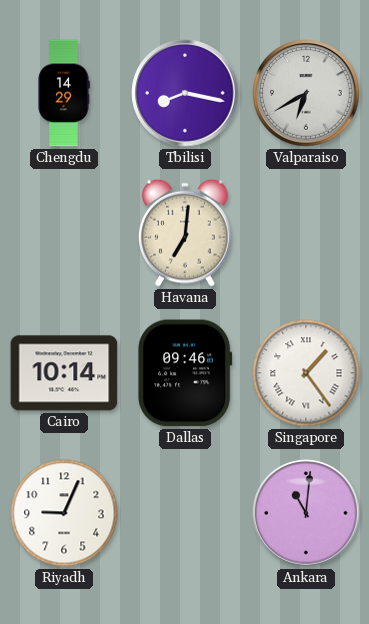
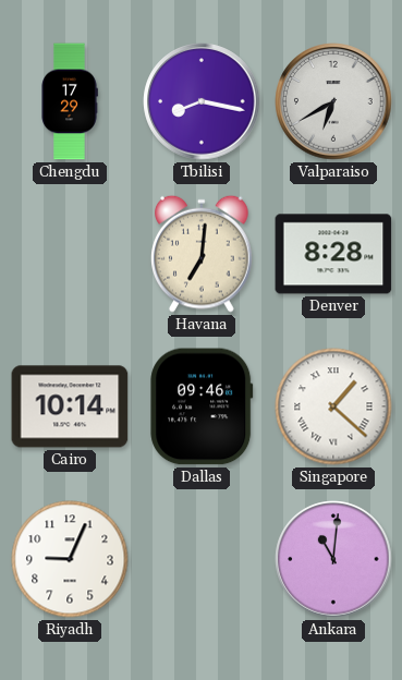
Chengdu: 14:29 -> 17:29
Denver: none -> 8:28
Singapore: 1:24 -> 1:22
